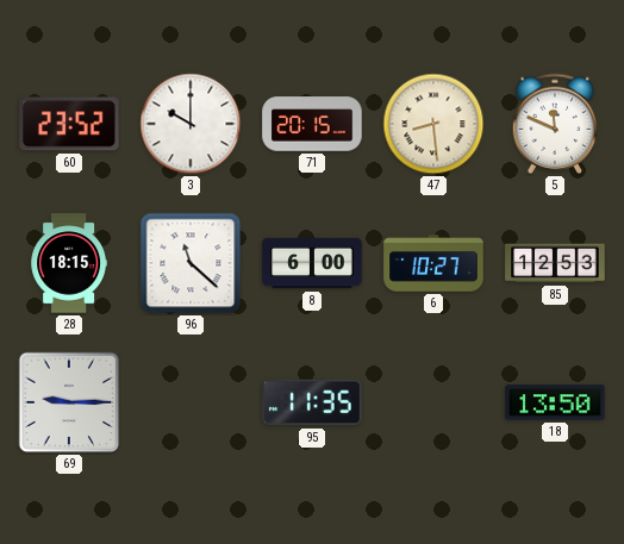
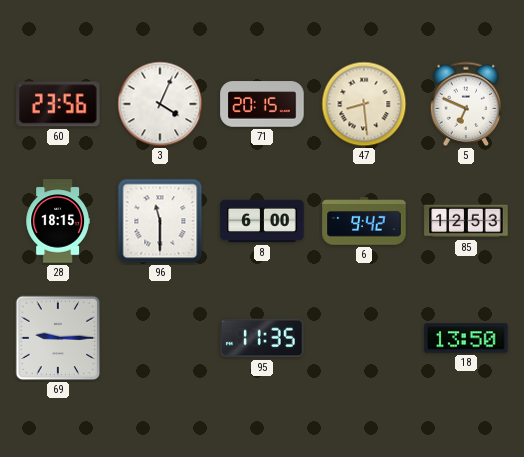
60: 23:52 -> 23:56
3: 10:00 -> 4:04
5: 11:49 -> 6:49
96: 11:22 -> 11:30
6: 10:27 -> 9:42
